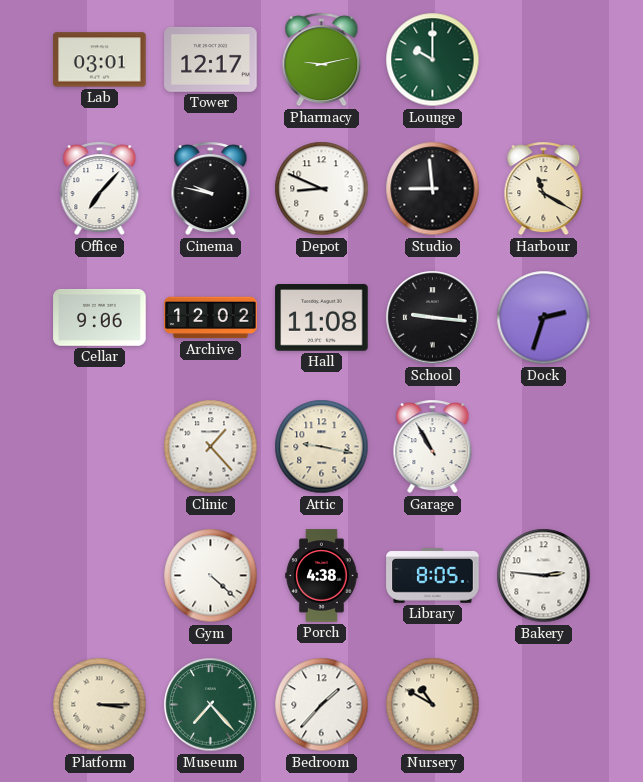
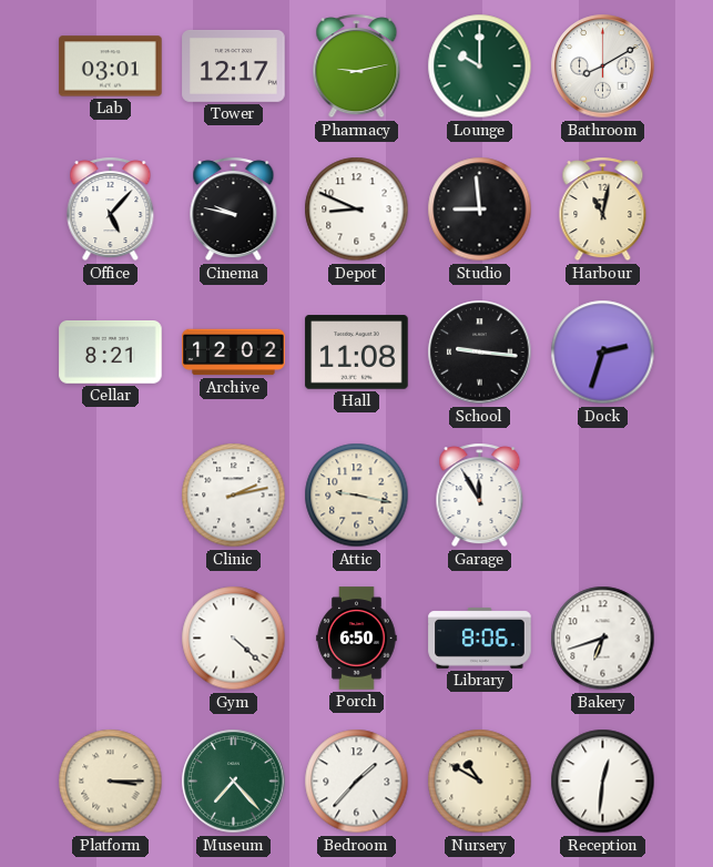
Bathroom: none -> 8:10
Office: 7:07 -> 5:07
Harbour: 11:20 -> 11:02
Cellar: 9:06 -> 8:21
Clinic: 1:23 -> 2:13
Garage: 10:55 -> 11:55
Porch: 4:38 -> 6:50
Library: 8:05 -> 8:06
Bakery: 2:46 -> 6:42
Reception: none -> 12:31
